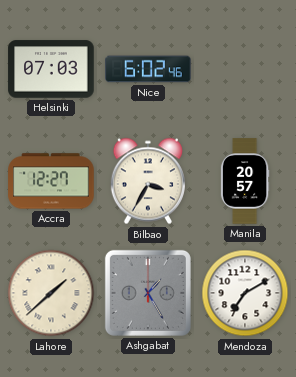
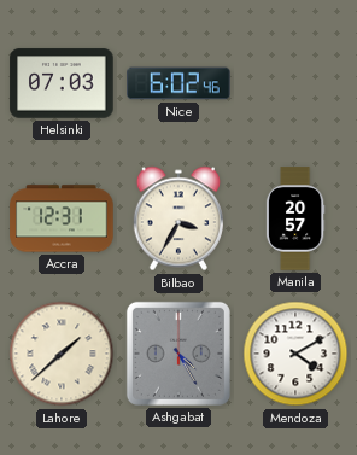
Accra: 12:27 -> 12:31
Ashgabat: 1:25 -> 4:25
Mendoza: 7:10 -> 4:10
